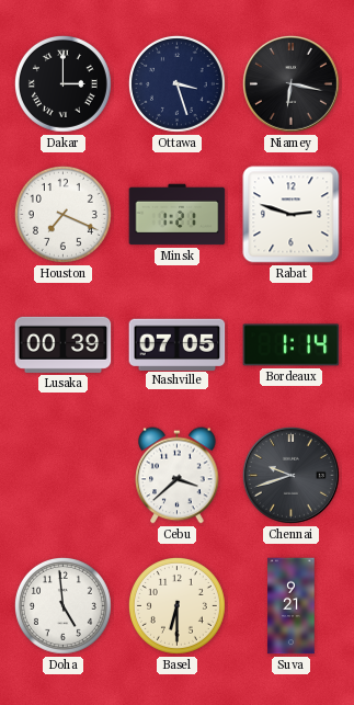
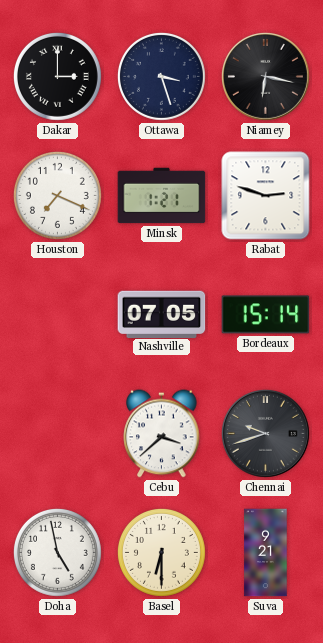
Lusaka: 00:39 -> none
Bordeaux: 1:14 -> 15:14
Doha: 4:59 -> 4:58
